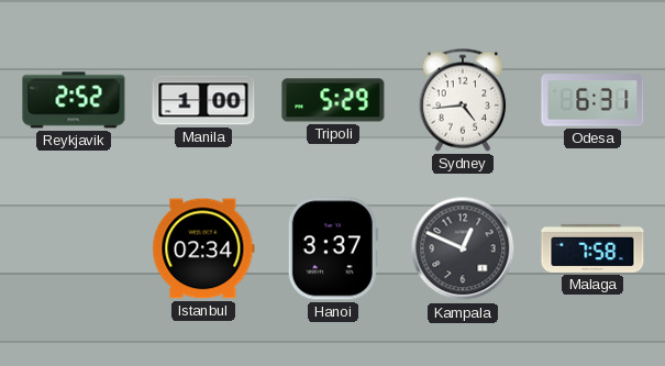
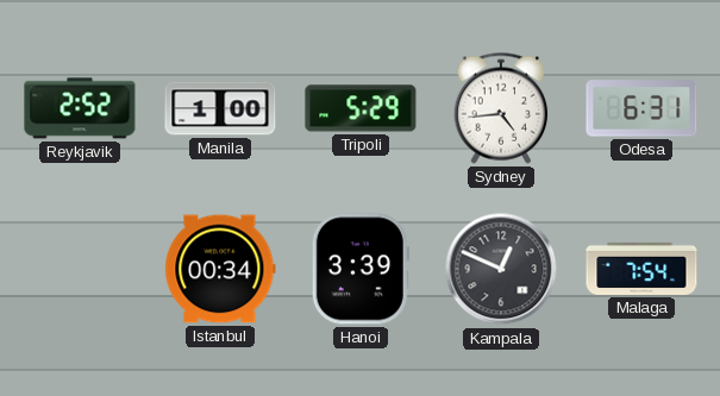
Istanbul: 02:34 -> 00:34
Hanoi: 3:37 -> 3:39
Malaga: 7:58 -> 7:54
